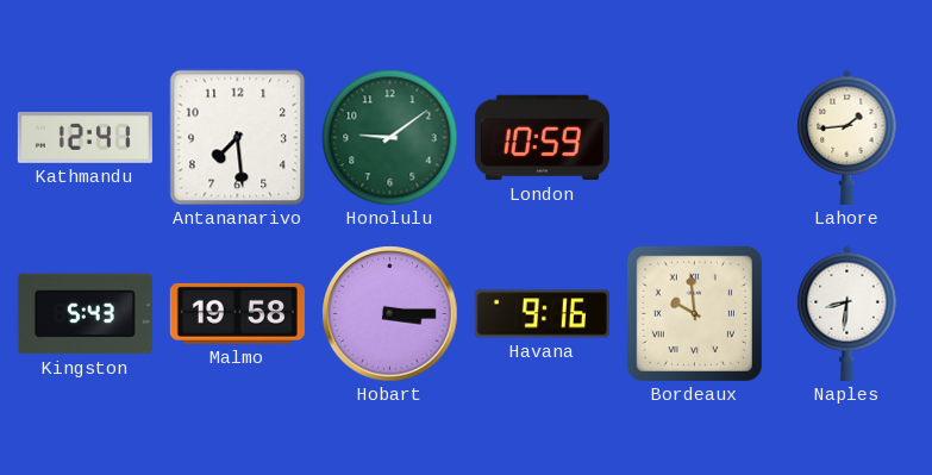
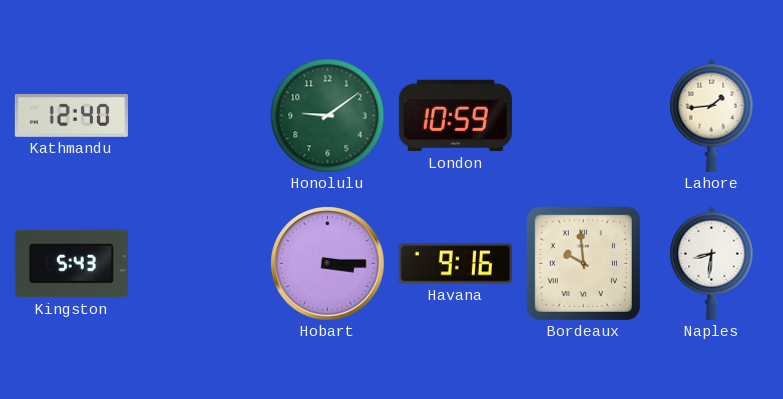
Kathmandu: 12:41 -> 12:40
Antananarivo: 7:29 -> none
Malmo: 19:58 -> none
